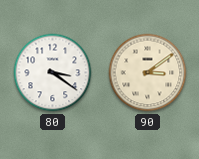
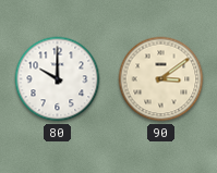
80: 3:21 -> 10:00
